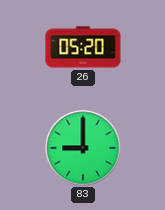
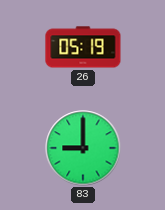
26: 05:20 -> 05:19
